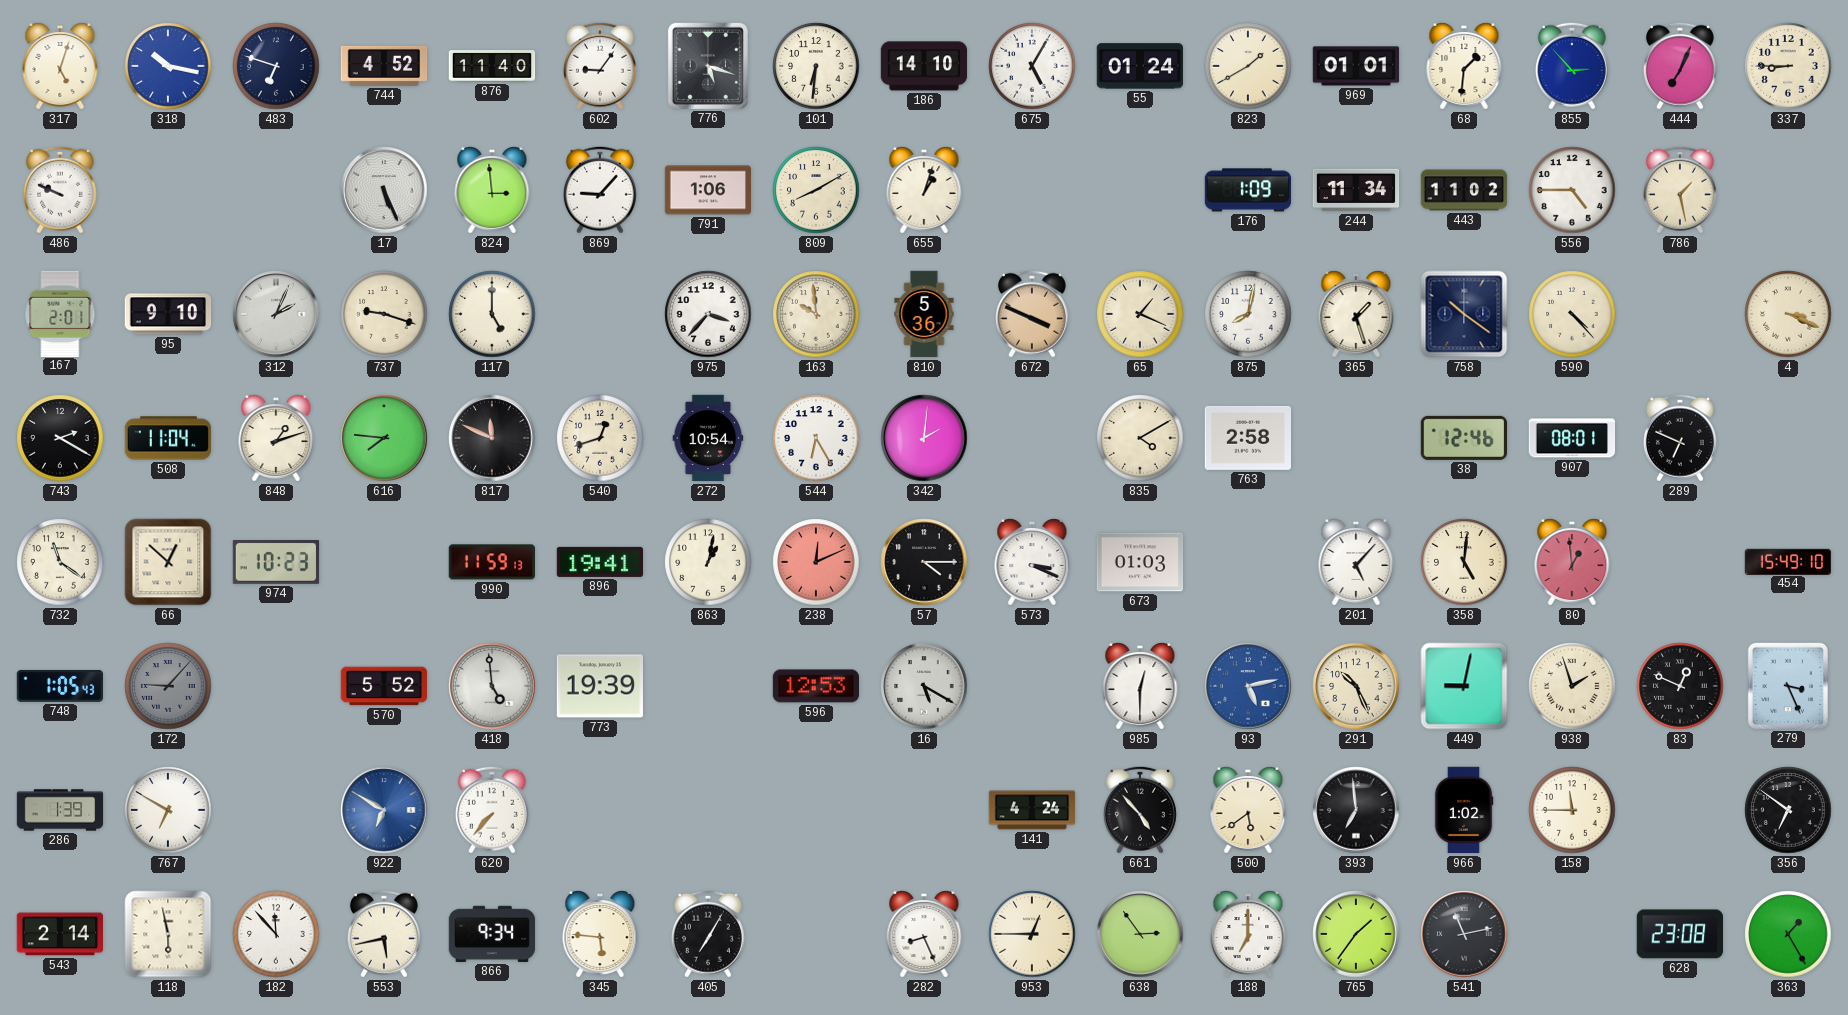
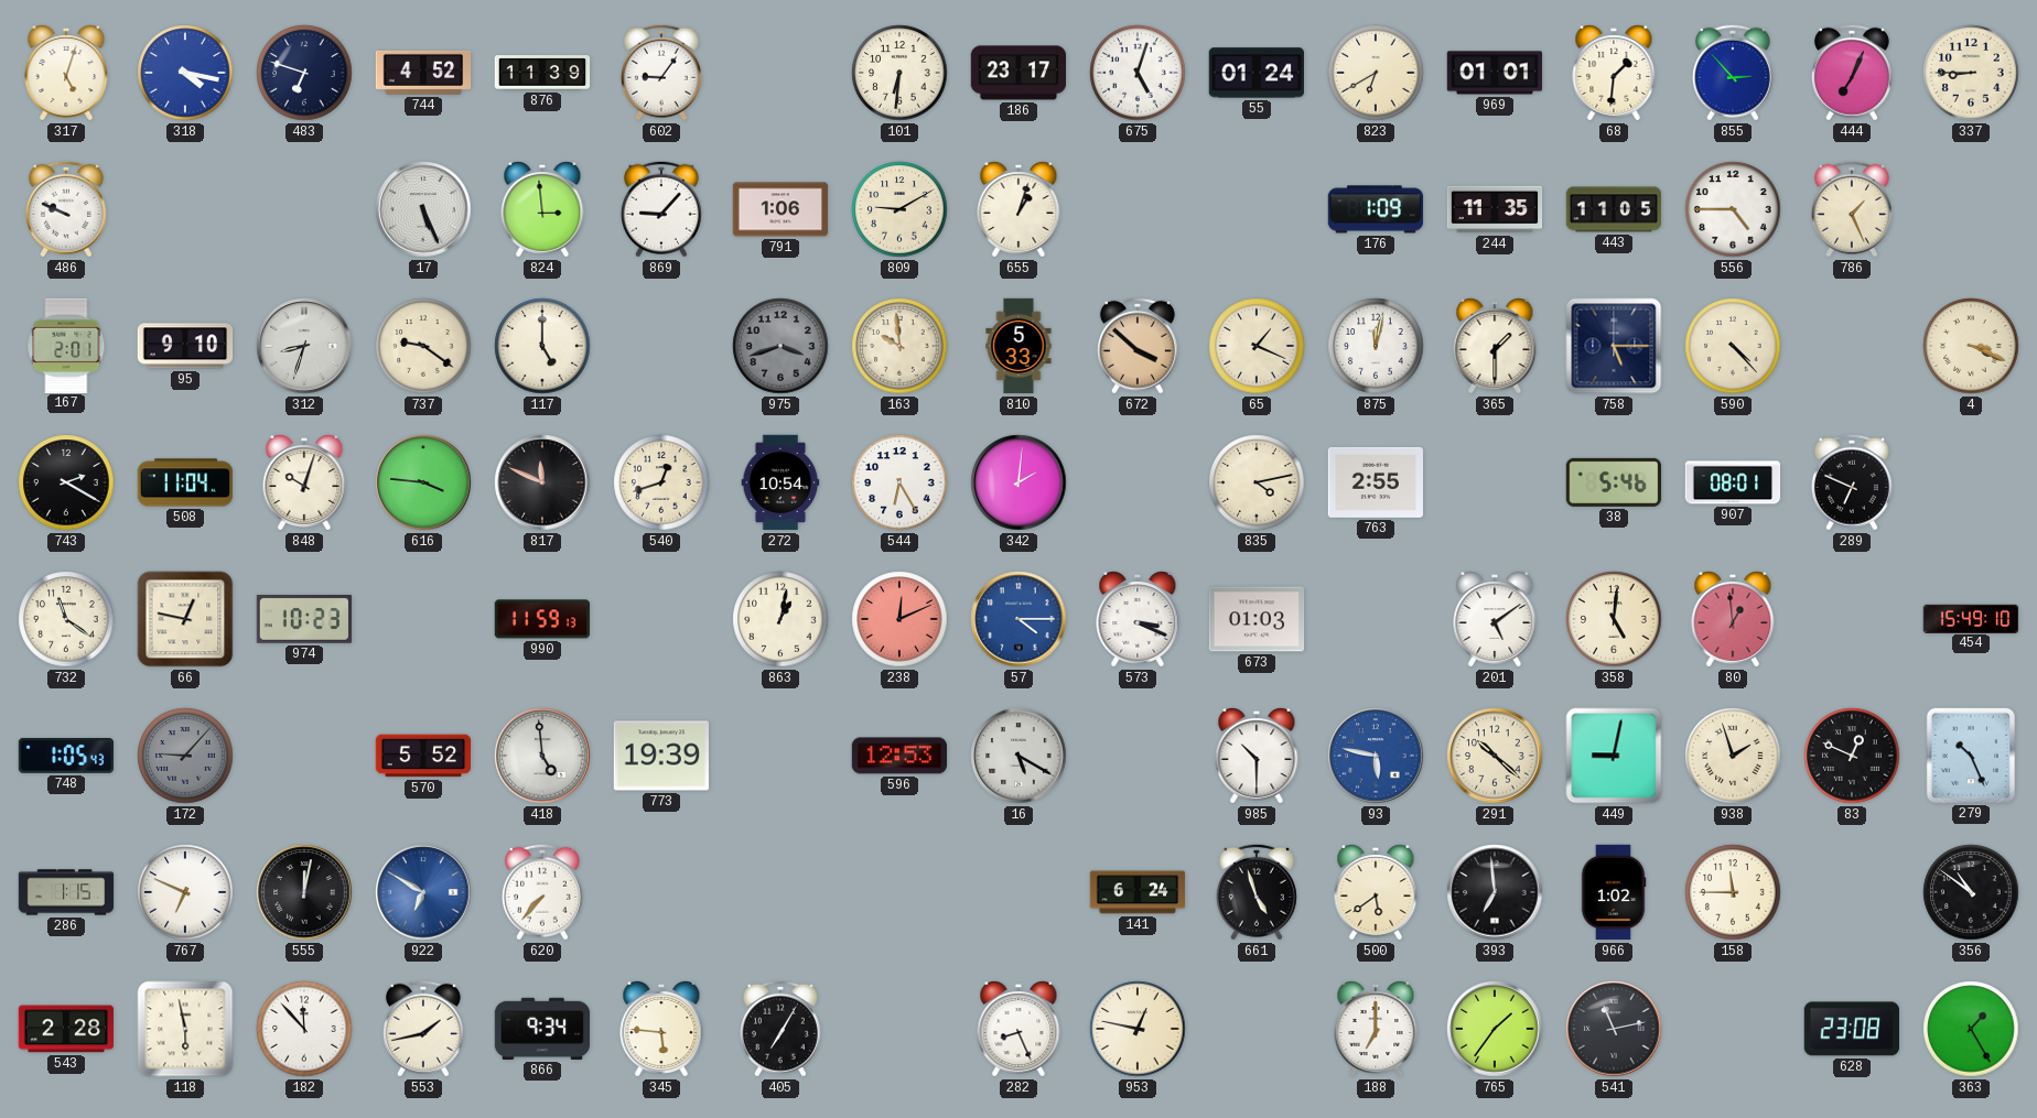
318: 10:17 -> 4:17
876: 11:40 -> 11:39
776: 5:18 -> none
186: 14:10 -> 23:17
675: 5:05 -> 5:03
823: 1:40 -> 6:40
809: 8:10 -> 9:10
244: 11:34 -> 11:35
443: 11:02 -> 11:05
786: 1:28 -> 1:26
312: 2:04 -> 8:33
737: 9:18 -> 9:21
975: 3:37 -> 3:42
975 dial: white -> grey
810: 5:36 -> 5:33
672: 3:49 -> 3:52
875: 8:02 -> 12:02
365: 1:27 -> 1:30
758: 10:21 -> 5:15
848: 1:12 -> 10:03
616: 7:46 -> 3:46
835: 4:10 -> 4:13
763: 2:58 -> 2:55
38: 12:46 -> 5:46
66: 12:52 -> 12:47
896: 19:41 -> none
57 dial: black -> blue
201: 5:07 -> 5:09
985: 12:30 -> 10:30
93: 5:13 -> 5:47
291: 10:26 -> 10:22
279: 3:26 -> 10:26
286: 1:39 -> 1:15
767: 6:50 -> 6:49
555: none -> 12:02
141: 4:24 -> 6:24
661: 4:53 -> 4:57
356: 6:51 -> 10:51
543: 2:14 -> 2:28
553: 5:43 -> 1:43
953: 12:45 -> 12:47
638: 2:54 -> none
